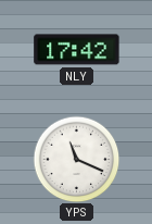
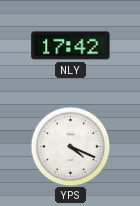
YPS: 11:19 -> 4:19
